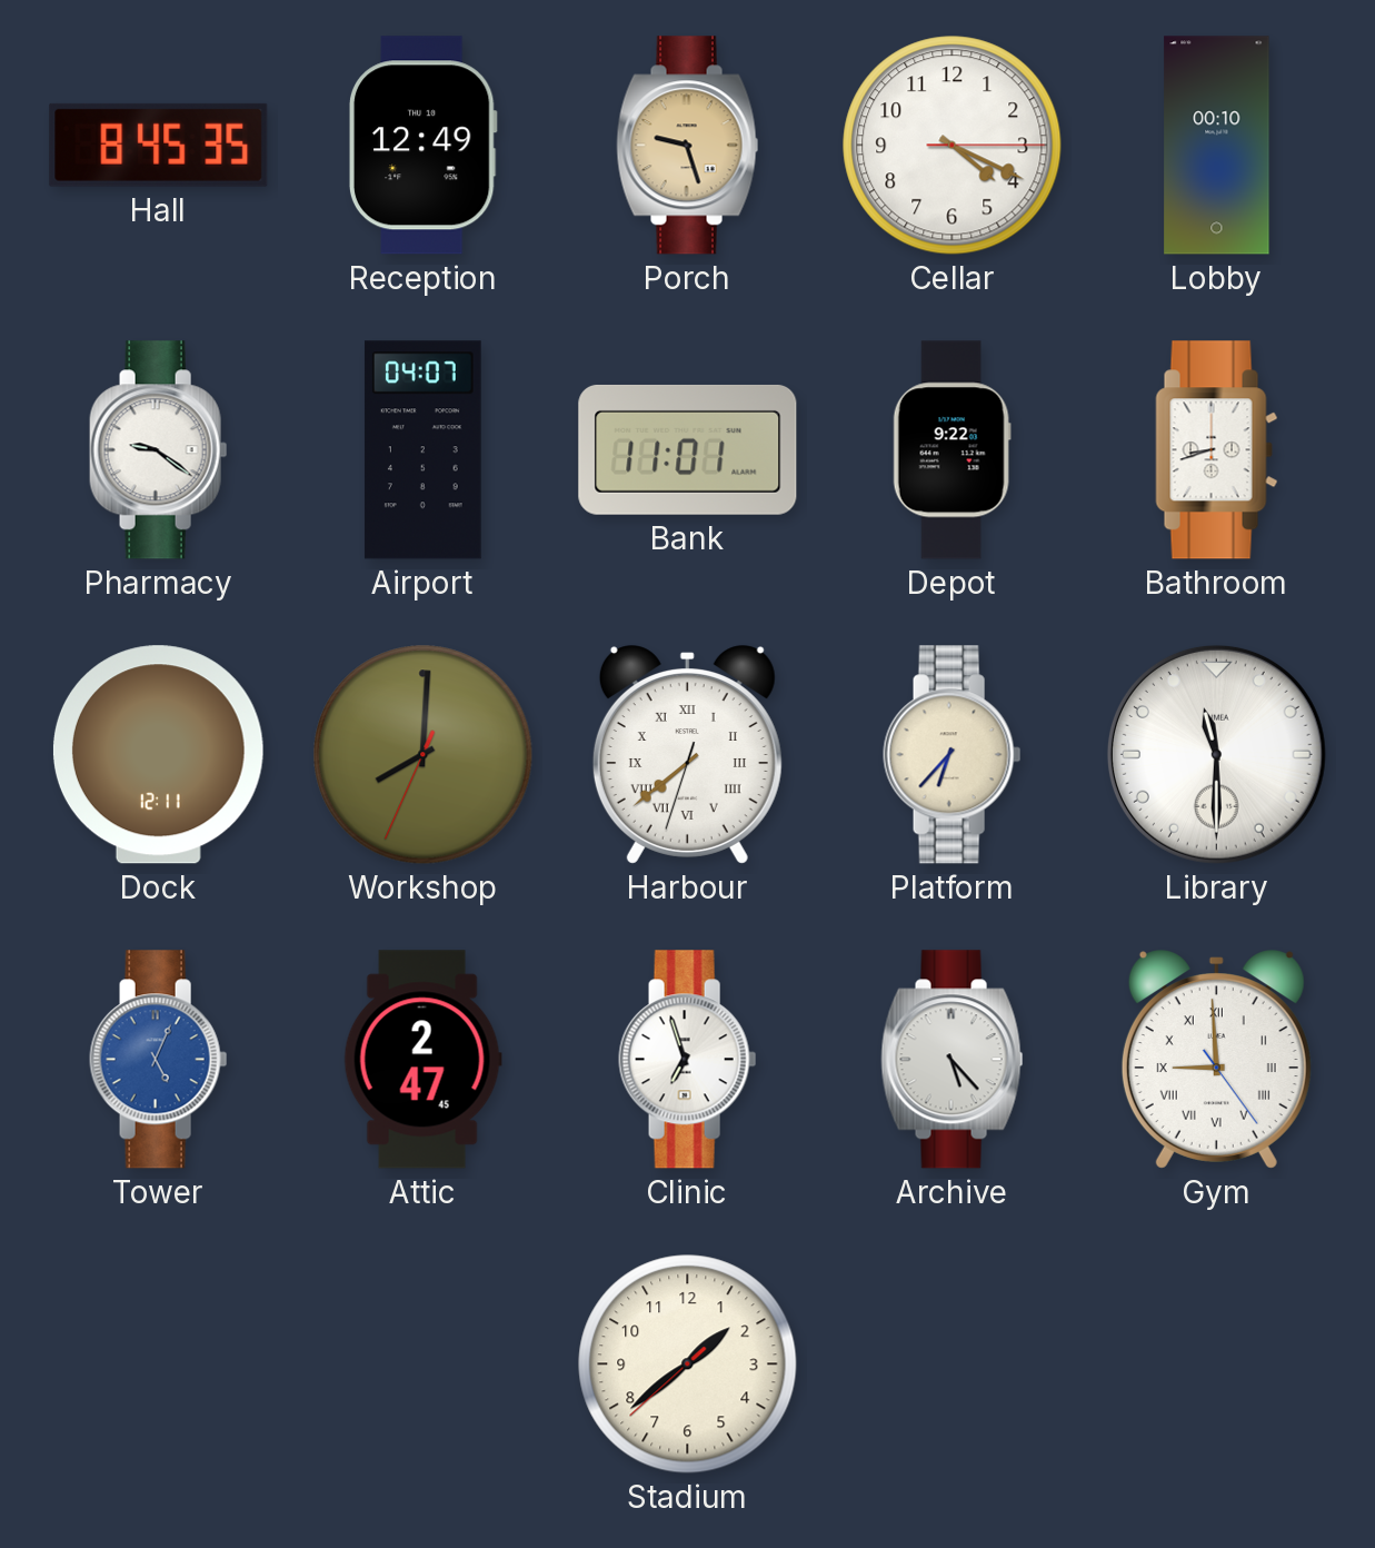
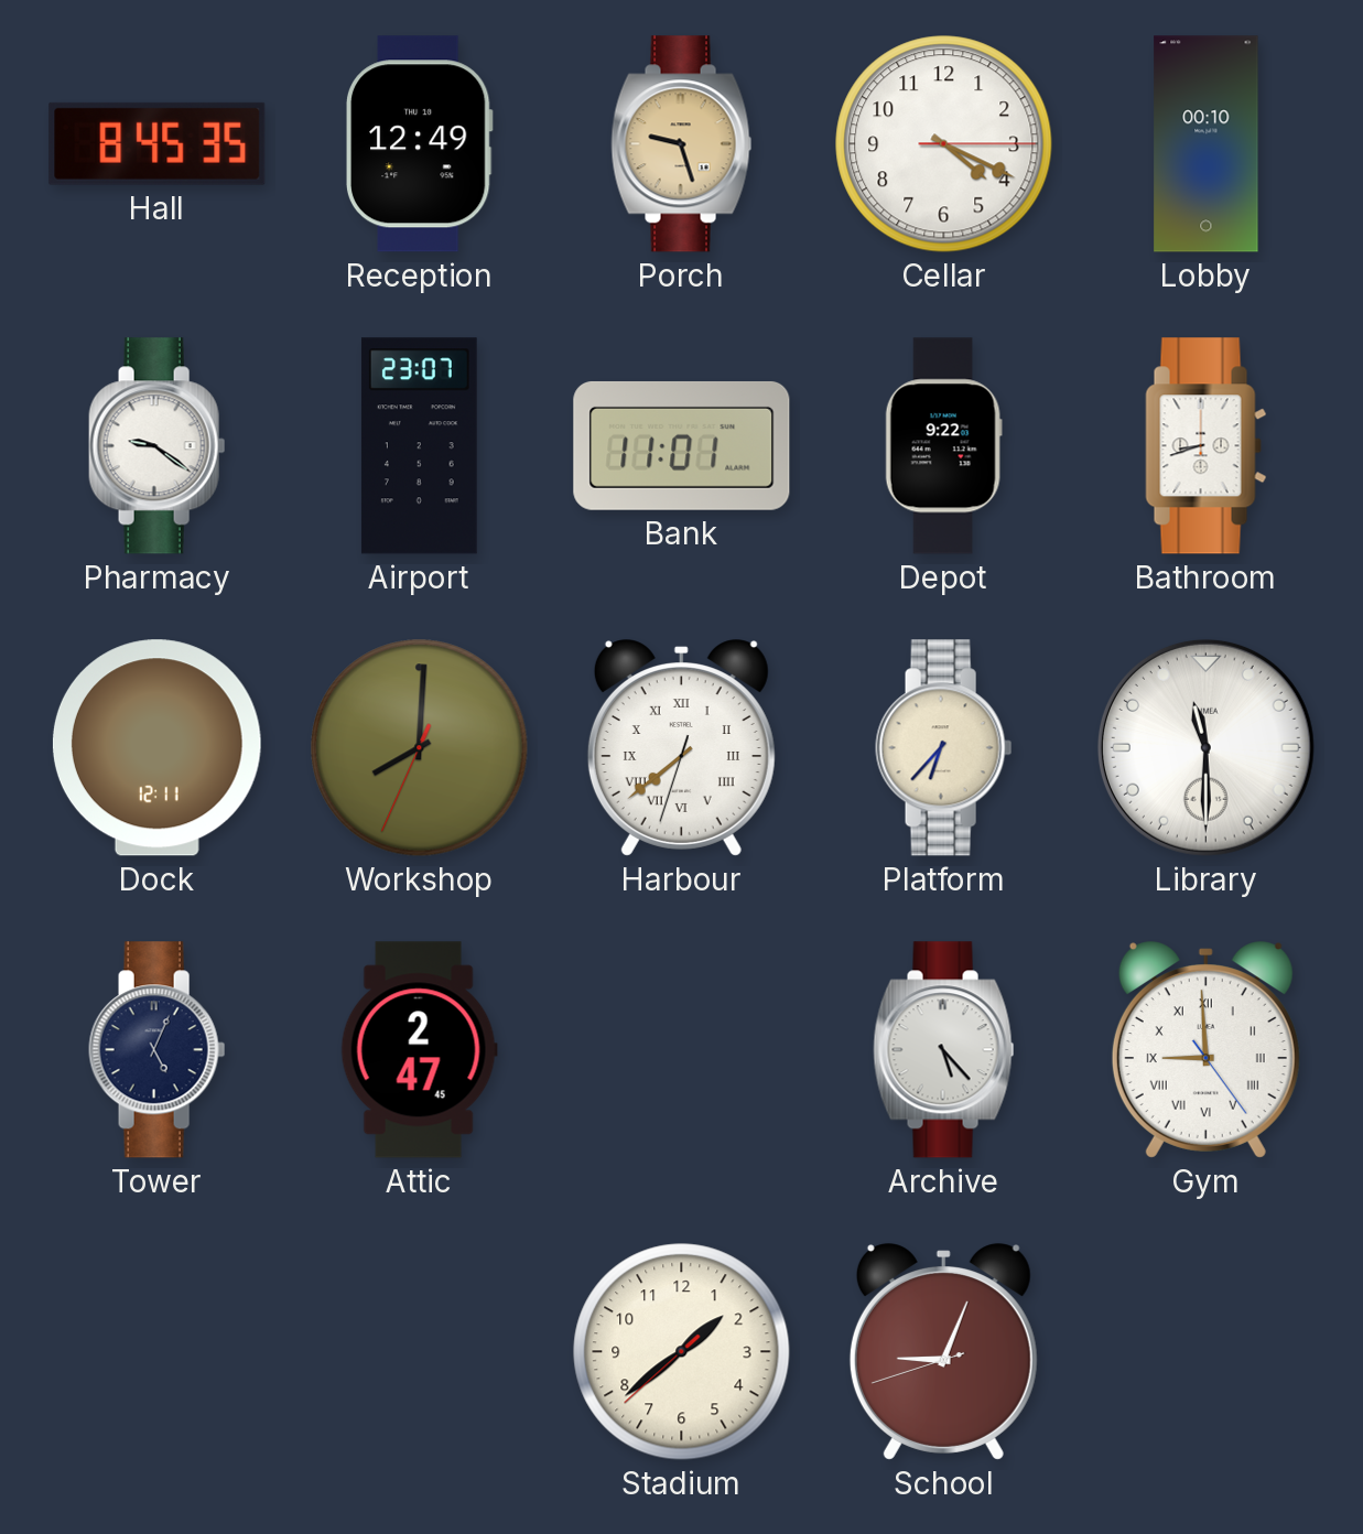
Airport: 04:07 -> 23:07
Tower dial: blue -> navy
Clinic: 6:57 -> none
School: none -> 9:03
